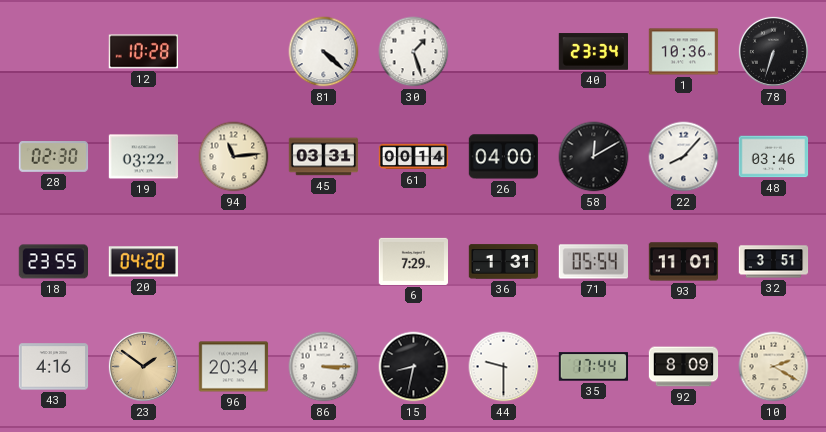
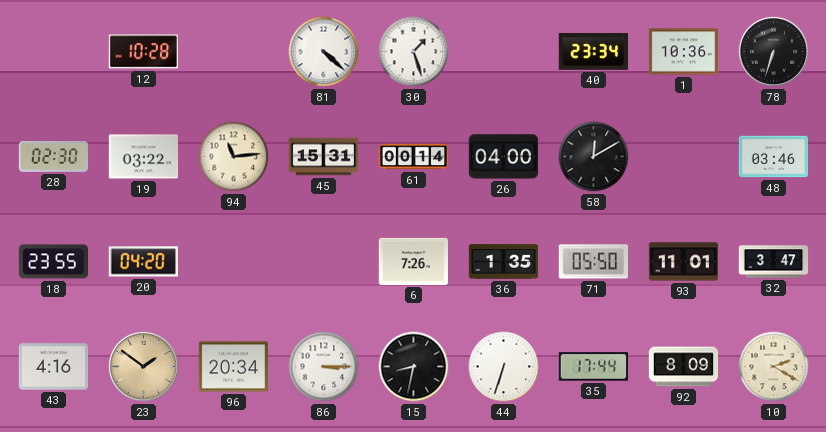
45: 03:31 -> 15:31
22: 8:07 -> none
6: 7:29 -> 7:26
36: 1:31 -> 1:35
71: 05:54 -> 05:50
32: 3:51 -> 3:47
44: 9:30 -> 6:33
